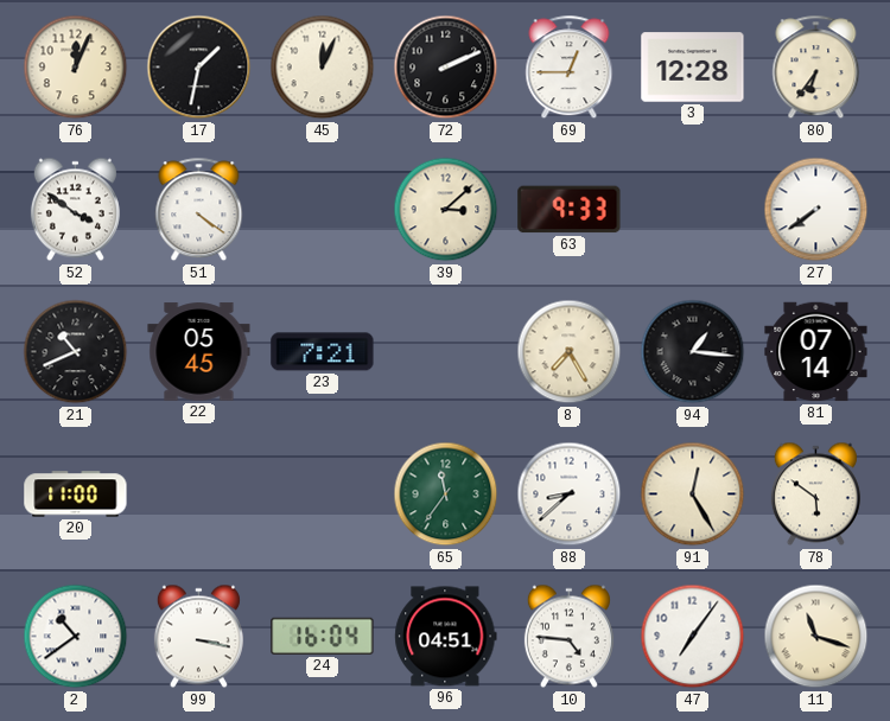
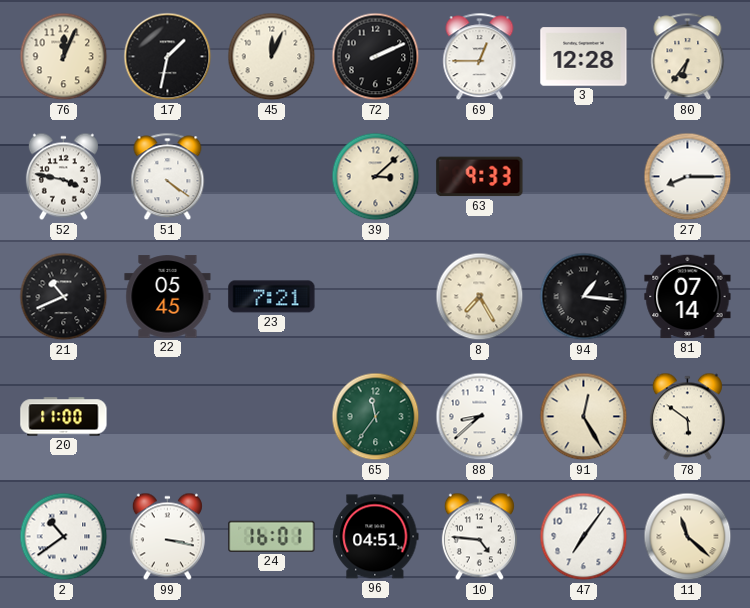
52: 3:51 -> 3:47
27: 7:39 -> 8:15
24: 16:04 -> 16:01
11: 11:18 -> 11:22
